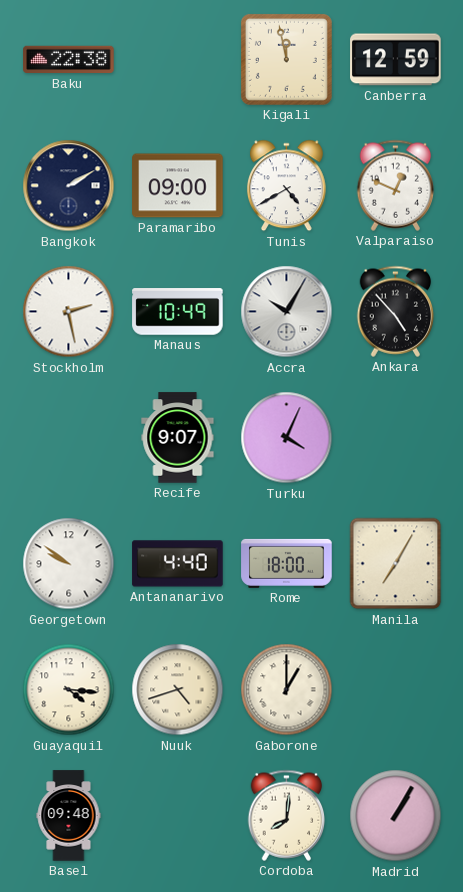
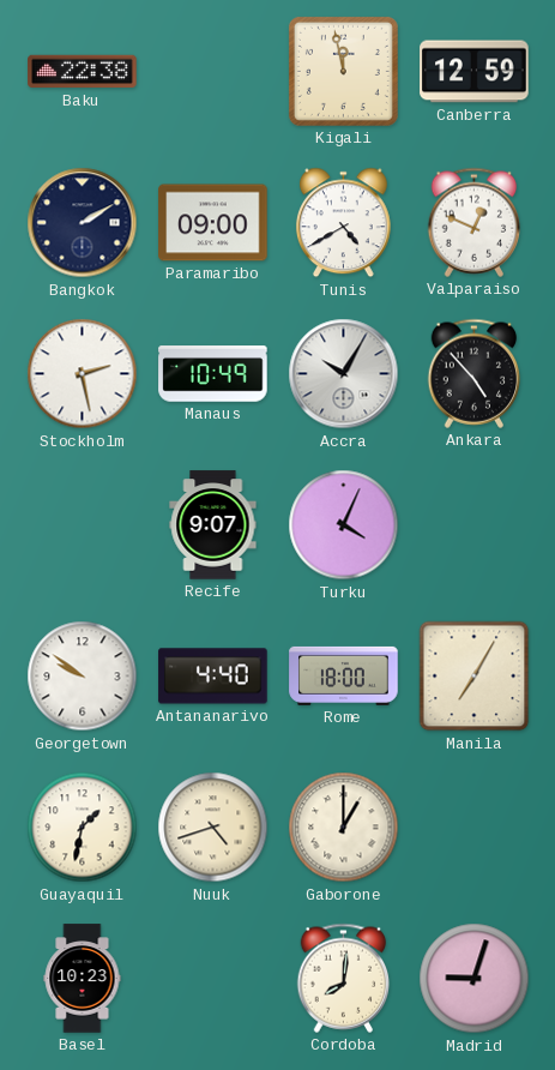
Guayaquil: 4:16 -> 1:32
Basel: 09:48 -> 10:23
Madrid: 1:05 -> 9:03
